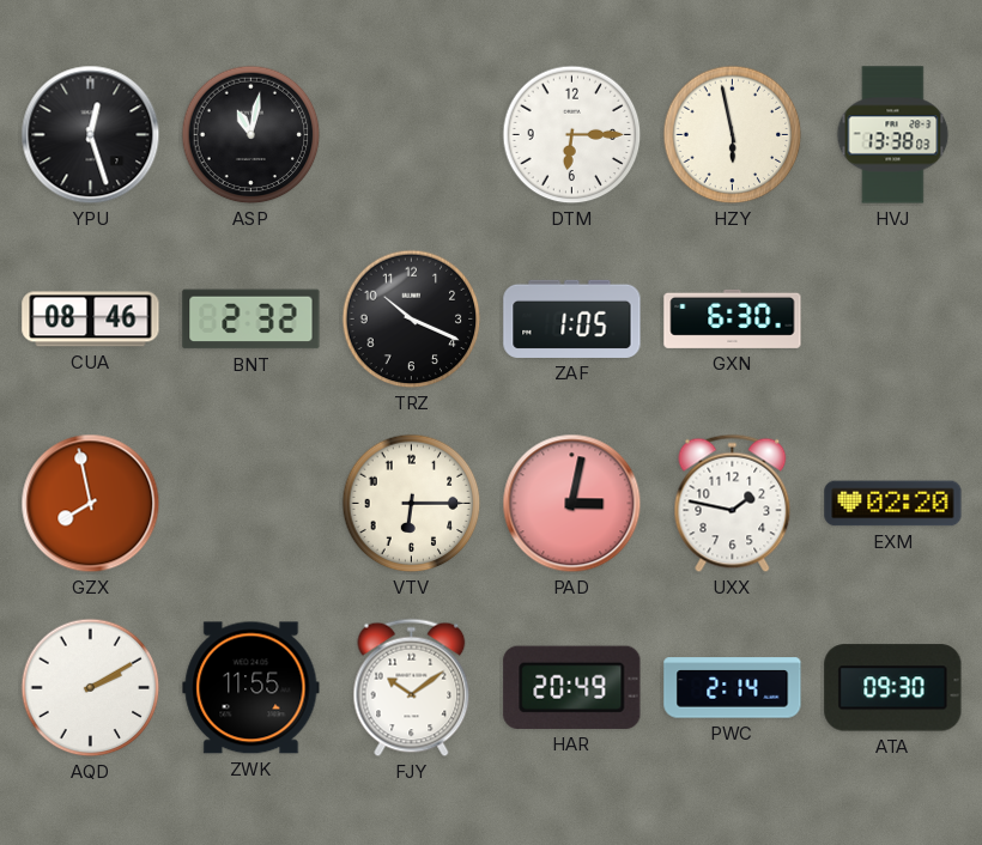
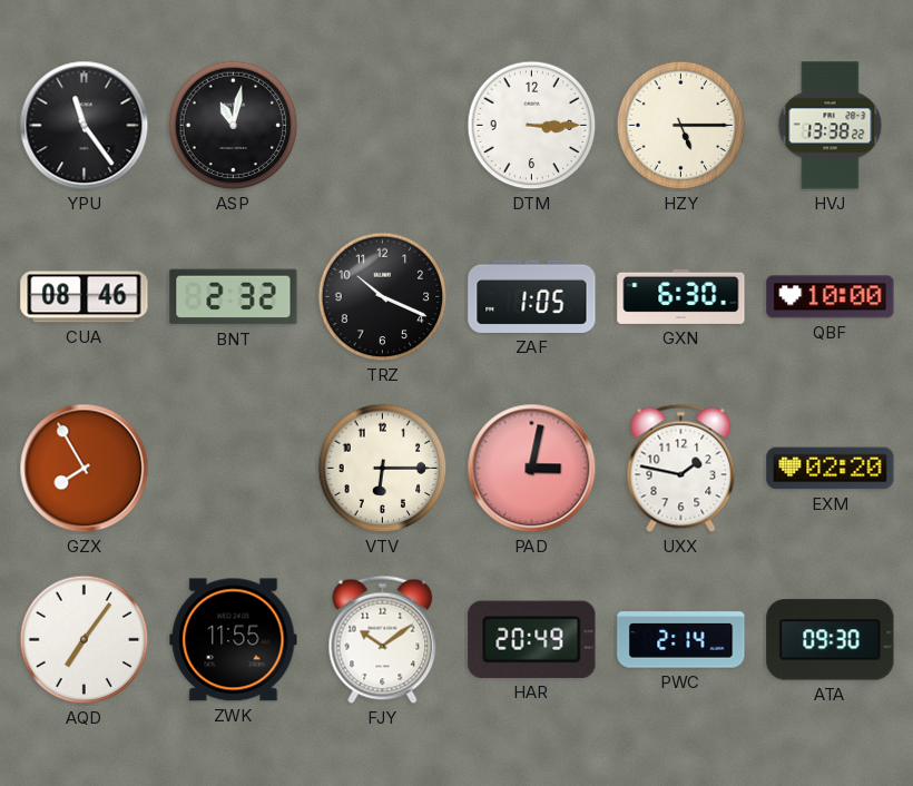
YPU: 12:27 -> 11:24
DTM: 6:15 -> 3:15
HZY: 5:58 -> 5:15
HVJ: 13:38:03 -> 13:38:22
QBF: none -> 10:00
GZX: 7:58 -> 7:55
AQD: 2:10 -> 7:06
